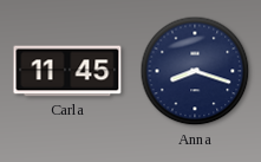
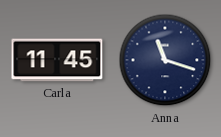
Anna: 8:18 -> 11:18
